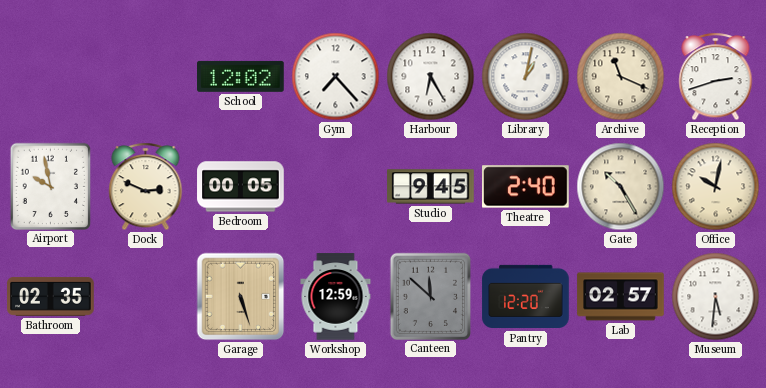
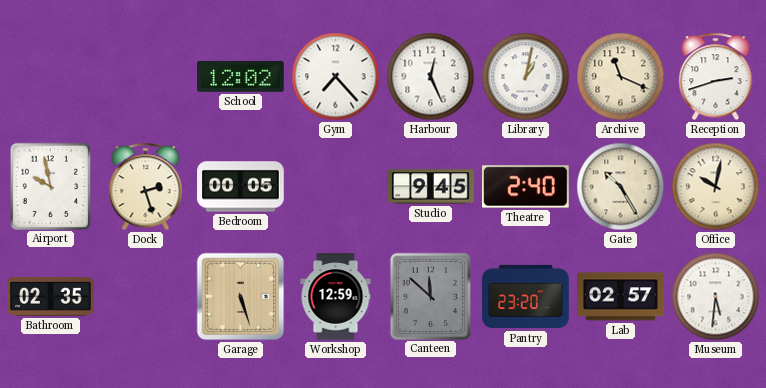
Harbour: 6:25 -> 12:26
Dock: 2:49 -> 2:27
Pantry: 12:20 -> 23:20
